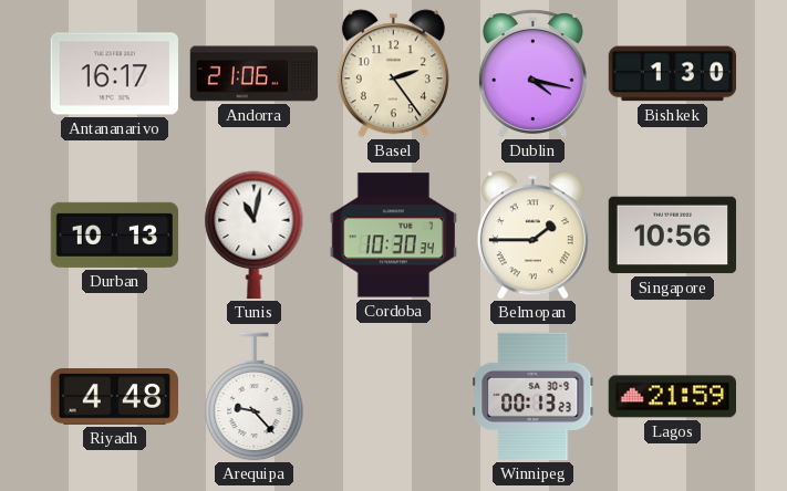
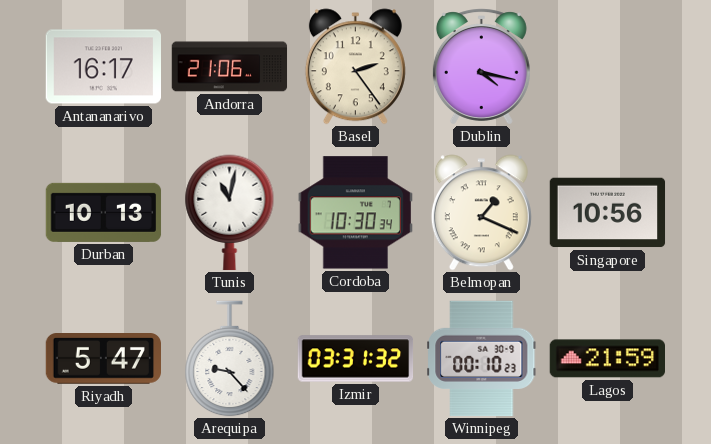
Bishkek: 1:30 -> none
Belmopan: 1:45 -> 1:19
Riyadh: 4:48 -> 5:47
Izmir: none -> 03:31
Winnipeg: 00:13 -> 00:10
